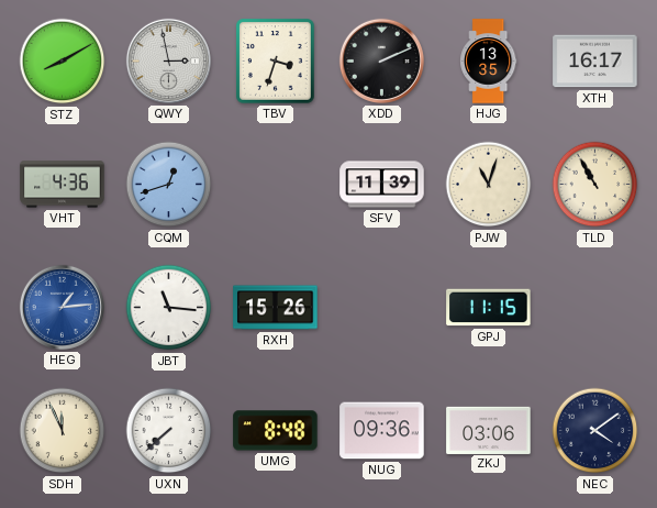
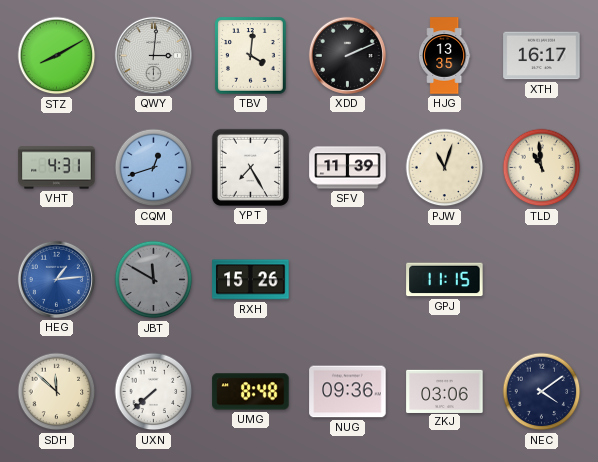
QWY: 2:58 -> 3:01
TBV: 3:33 -> 4:01
VHT: 4:36 -> 4:31
YPT: none -> 7:25
TLD: 10:55 -> 10:59
JBT: 11:16 -> 11:50
JBT dial: white -> grey
SDH: 11:56 -> 11:52
